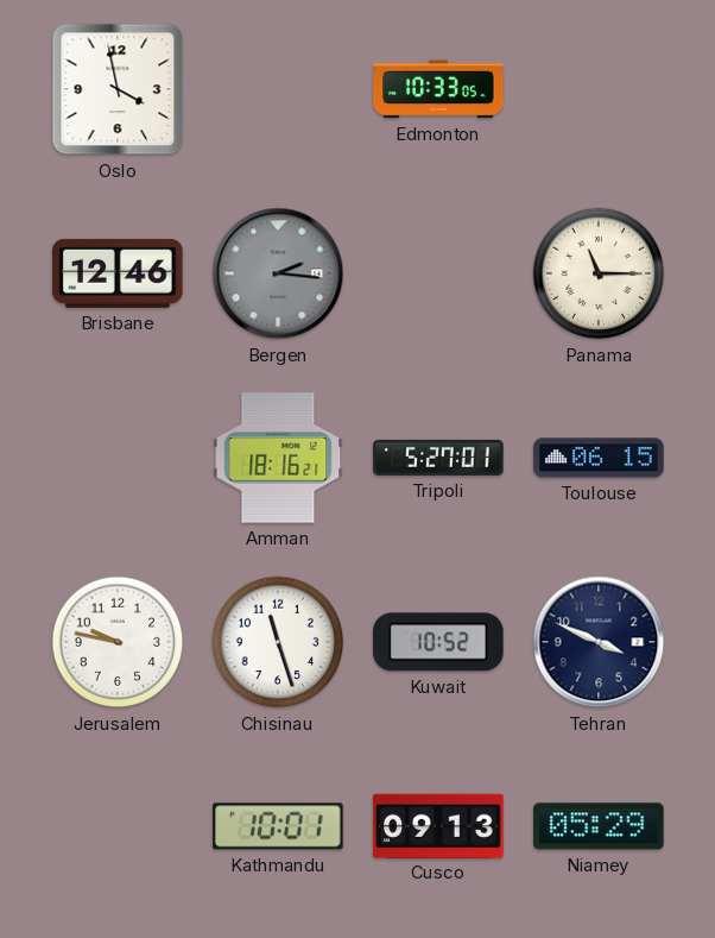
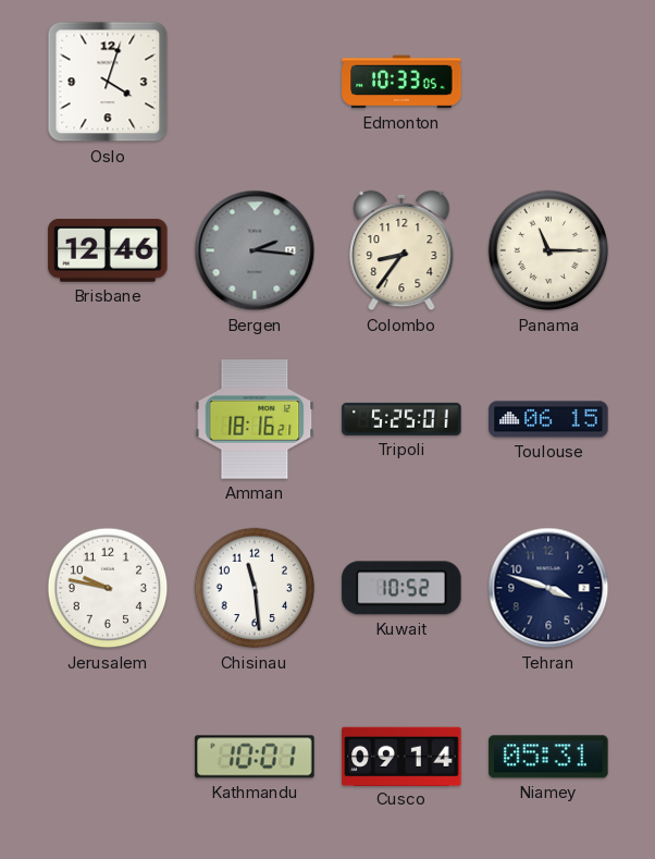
Oslo: 3:58 -> 4:03
Colombo: none -> 8:36
Tripoli: 5:27 -> 5:25
Chisinau: 11:27 -> 11:29
Tehran: 3:49 -> 3:48
Cusco: 09:13 -> 09:14
Niamey: 05:29 -> 05:31
